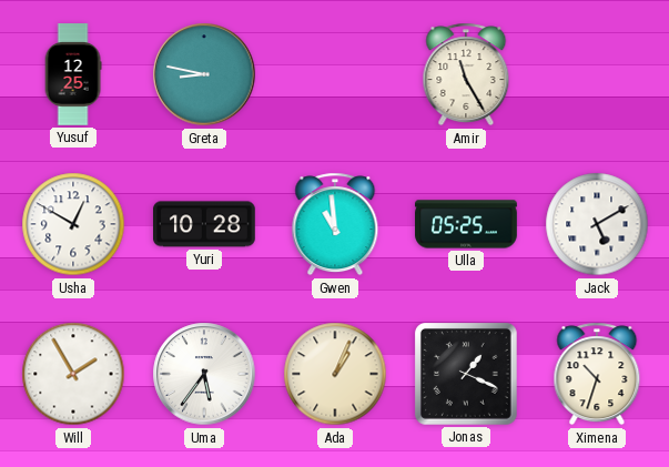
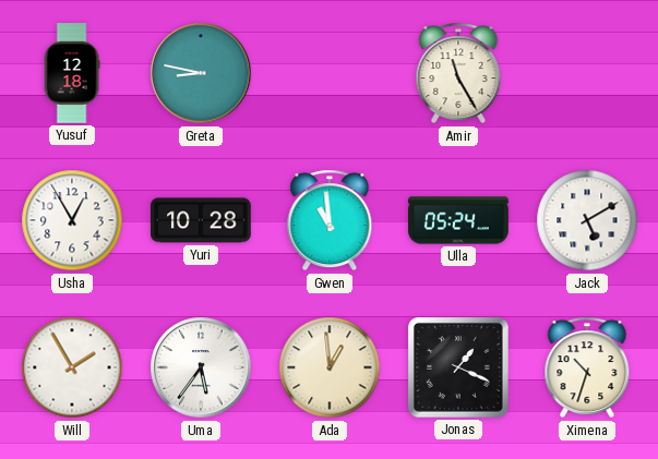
Yusuf: 12:25 -> 12:18
Usha: 12:50 -> 12:55
Ulla: 05:25 -> 05:24
Ada: 1:04 -> 12:59
